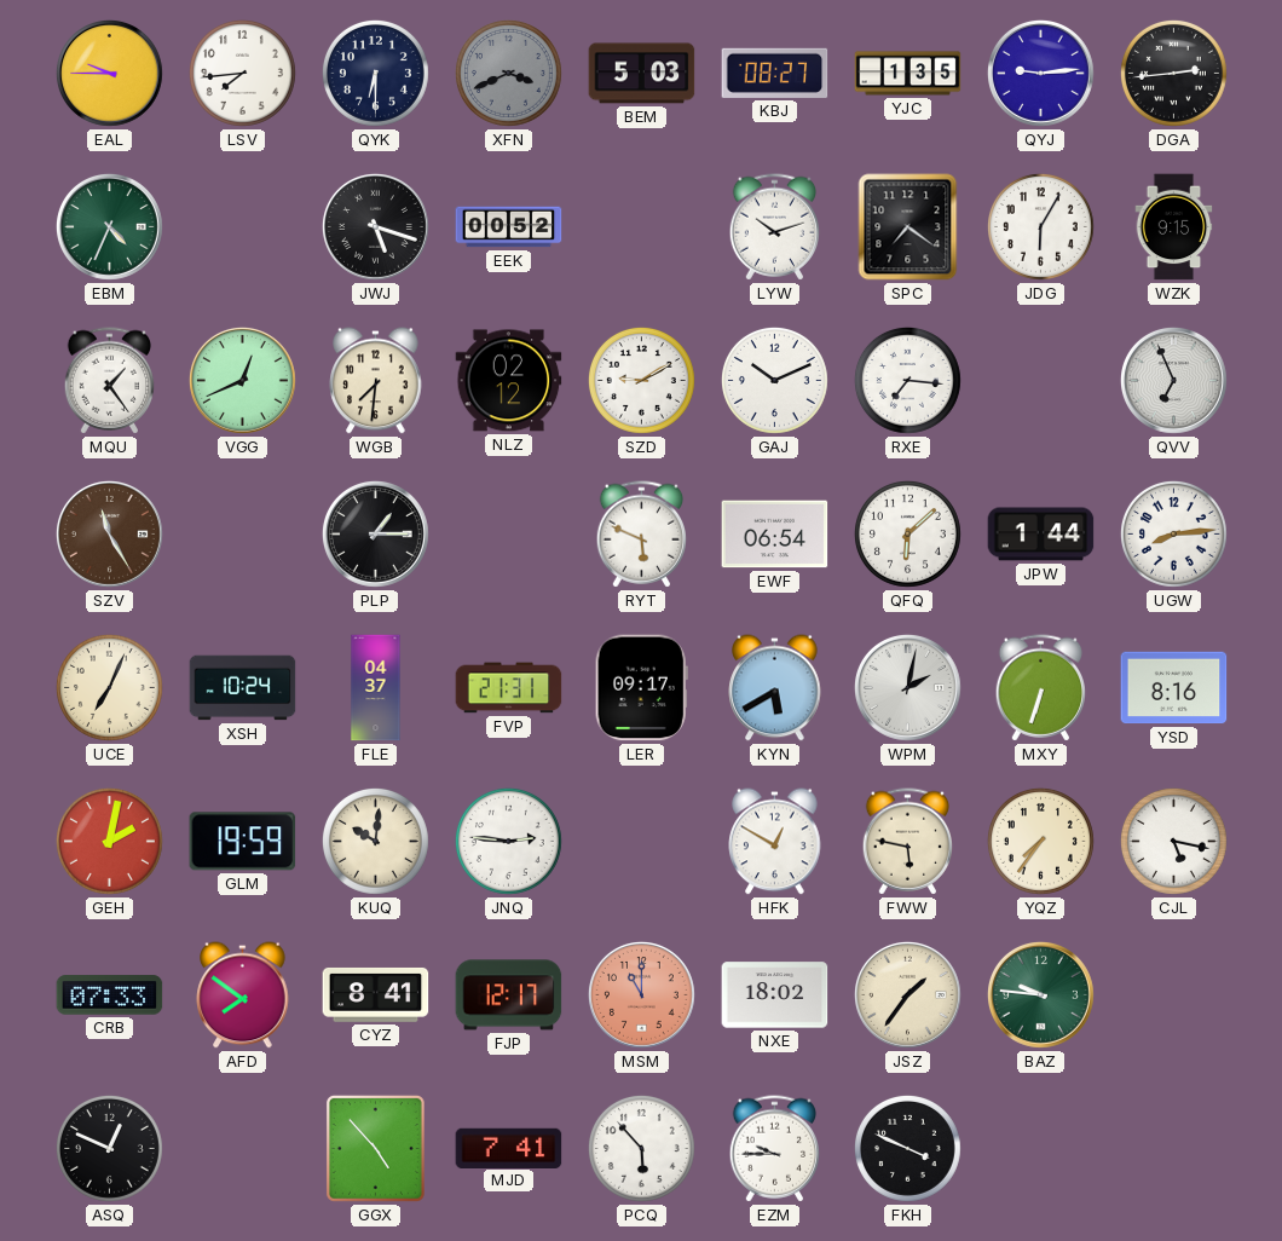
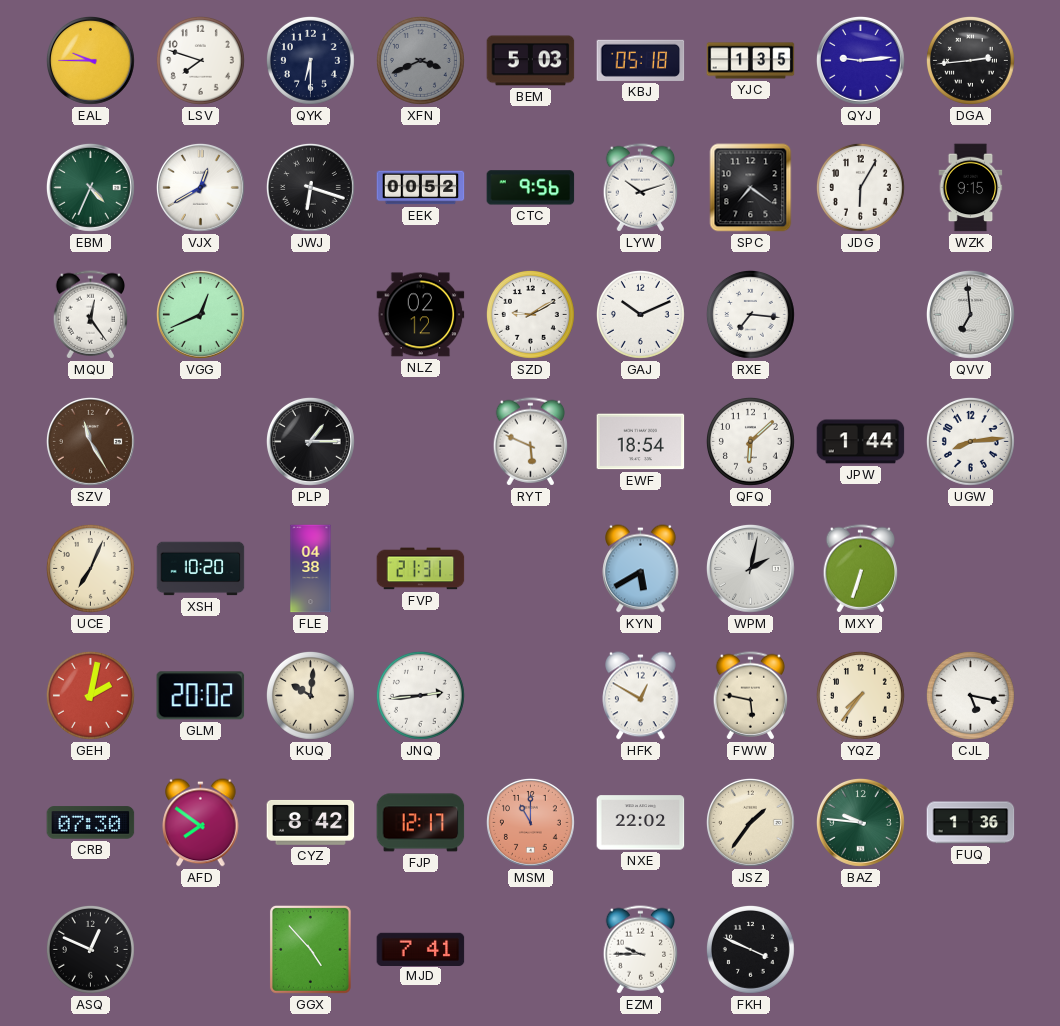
LSV: 7:44 -> 7:48
KBJ: 08:27 -> 05:18
VJX: none -> 12:40
JWJ: 5:18 -> 6:18
CTC: none -> 9:56
MQU: 1:24 -> 12:24
WGB: 7:31 -> none
QVV: 6:56 -> 6:59
EWF: 06:54 -> 18:54
XSH: 10:24 -> 10:20
FLE: 04:37 -> 04:38
LER: 09:17 -> none
YSD: 8:16 -> none
GLM: 19:59 -> 20:02
JNQ: 2:46 -> 2:44
CRB: 07:33 -> 07:30
CYZ: 8:41 -> 8:42
NXE: 18:02 -> 22:02
FUQ: none -> 1:36
PCQ: 5:53 -> none
